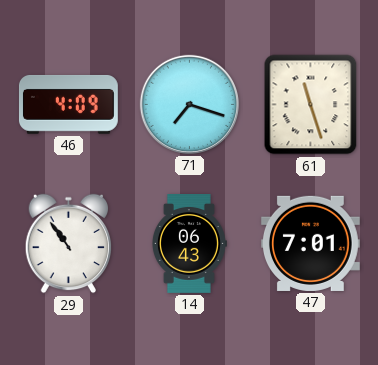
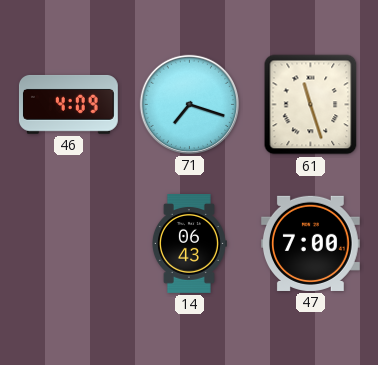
29: 10:54 -> none
47: 7:01 -> 7:00
